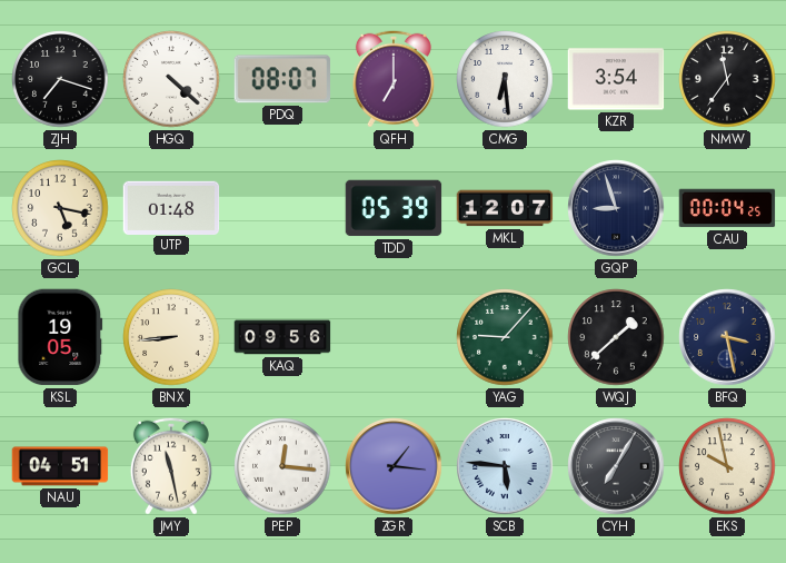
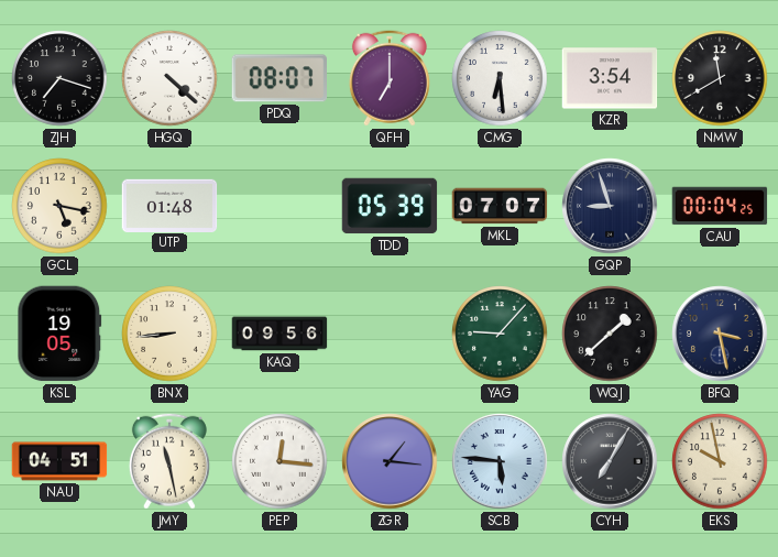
NMW: 11:36 -> 11:40
MKL: 12:07 -> 07:07
